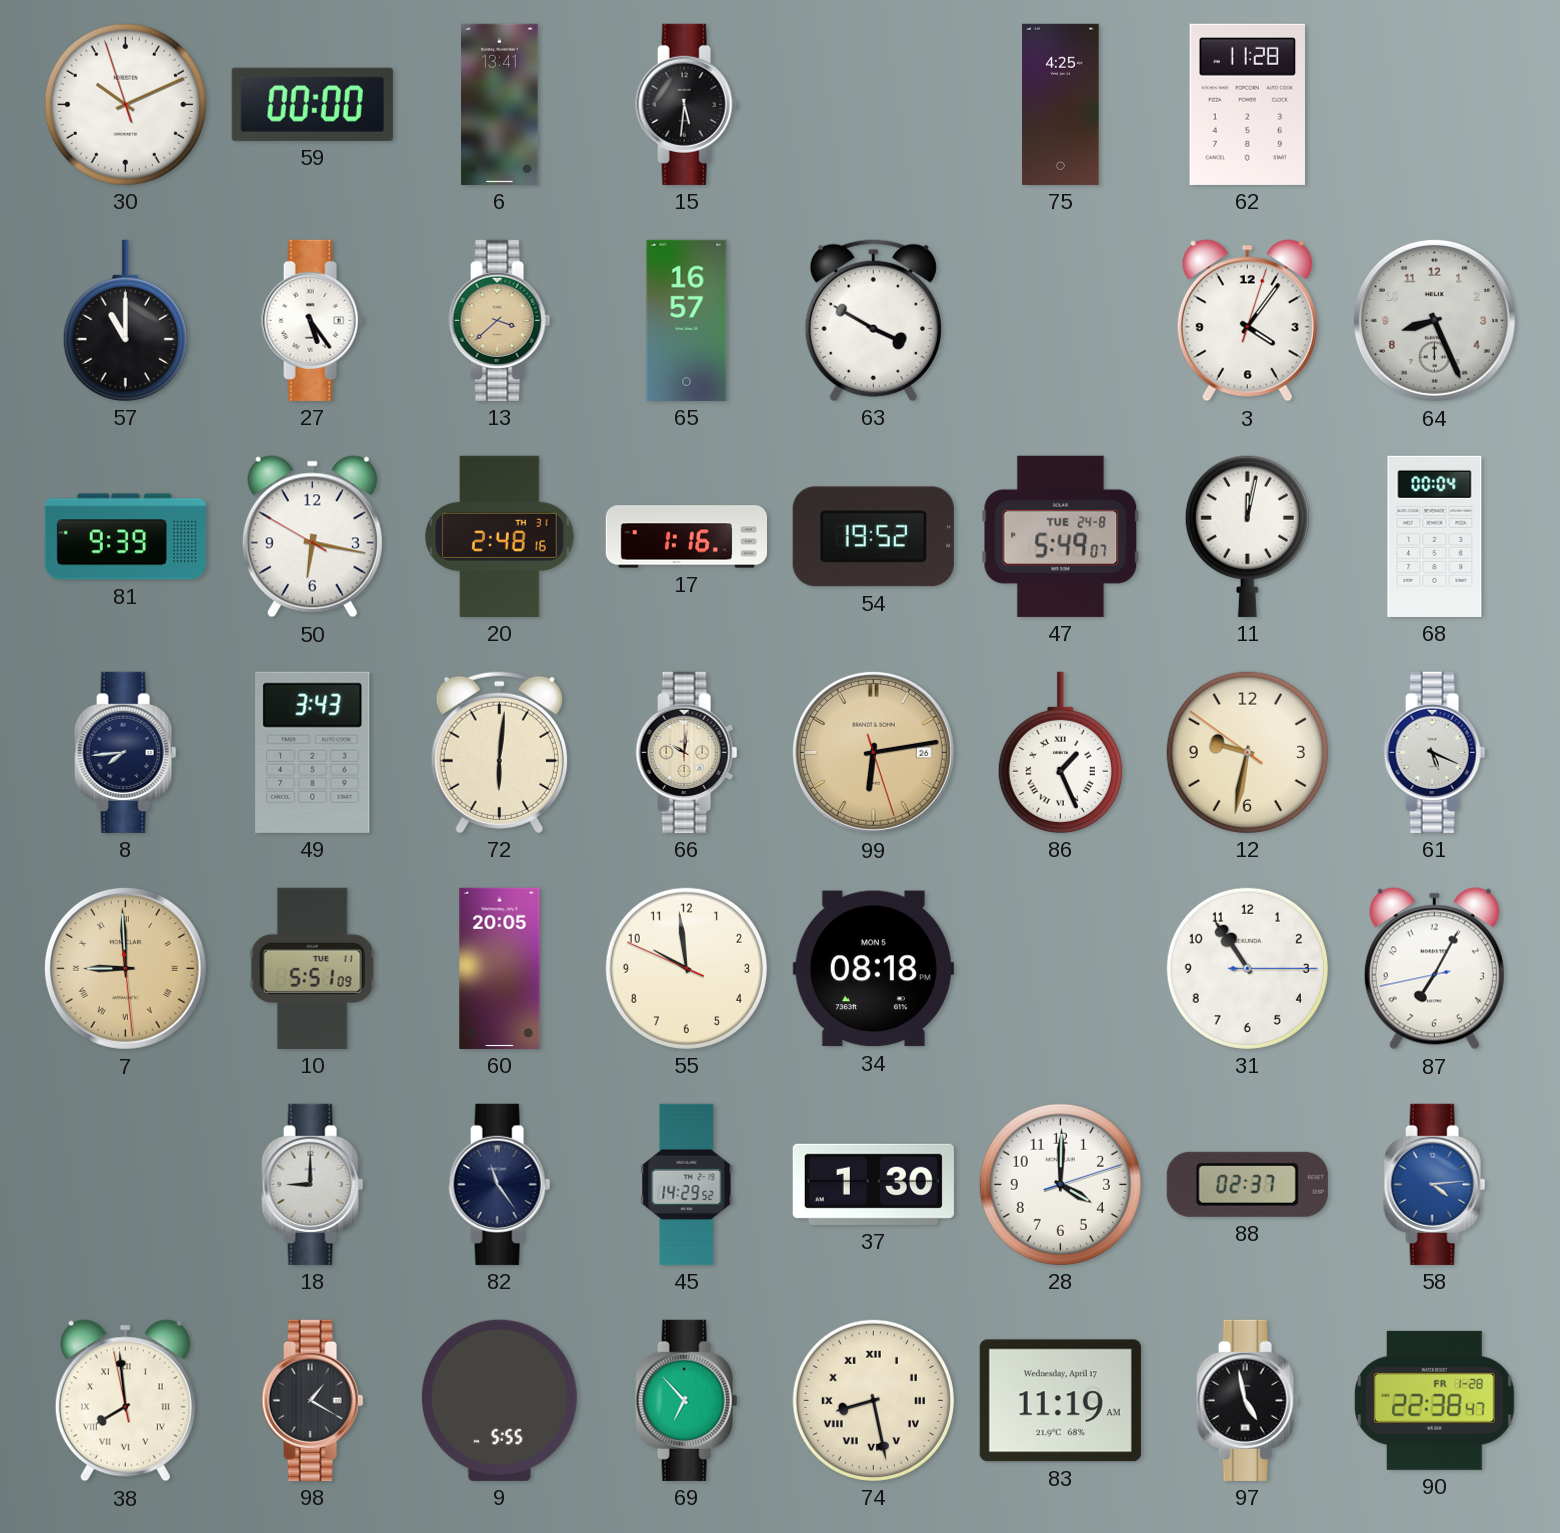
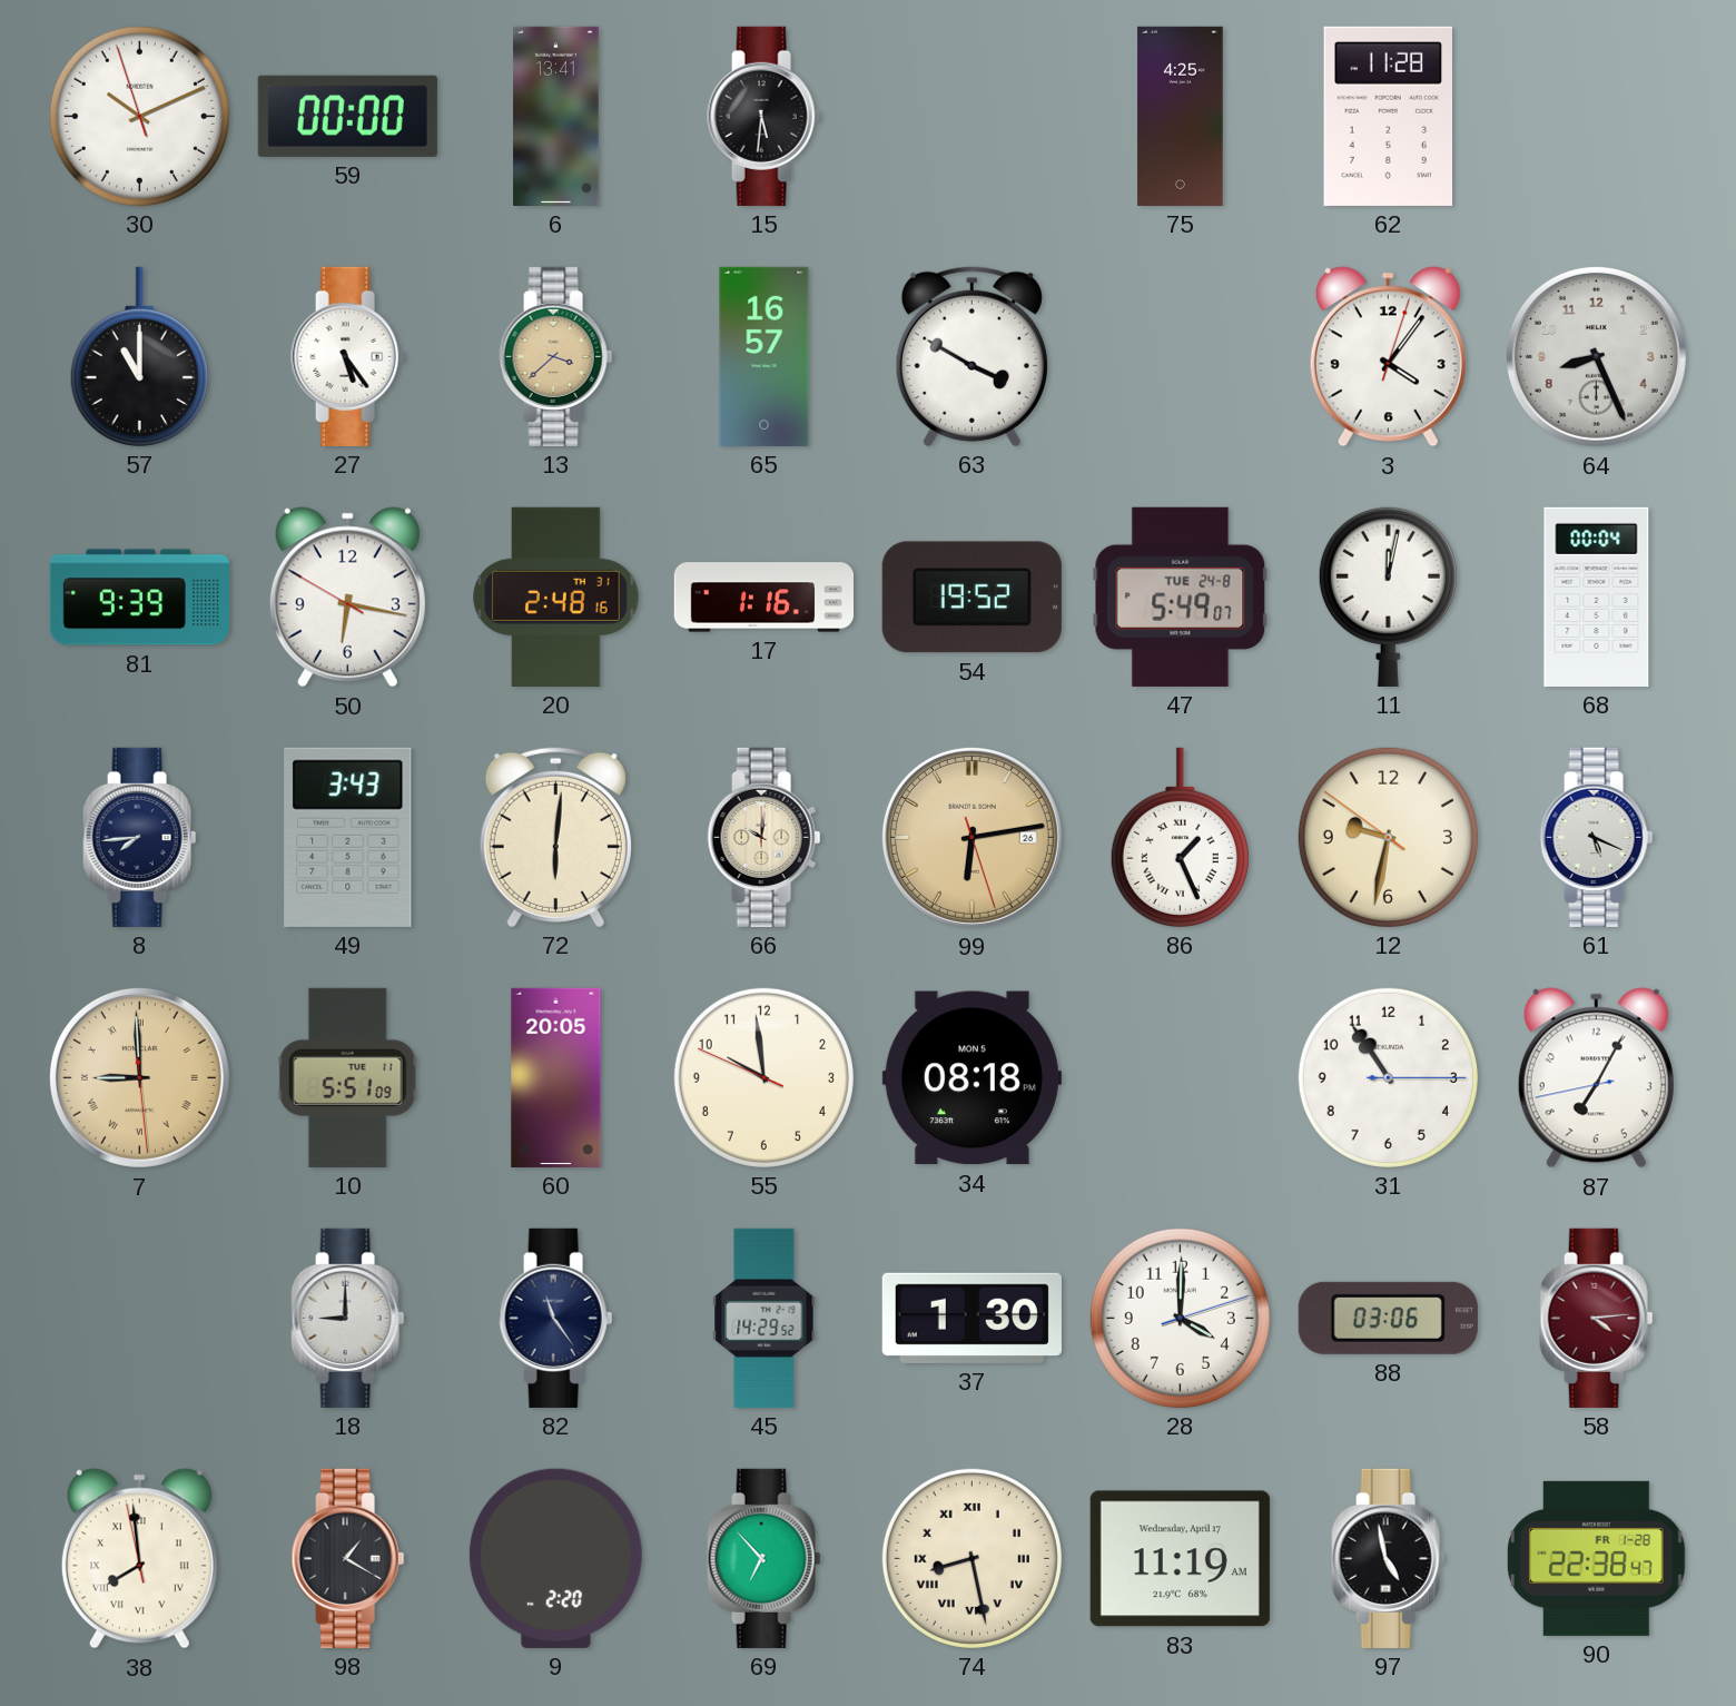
88: 02:37 -> 03:06
58 dial: blue -> burgundy
9: 5:55 -> 2:20
